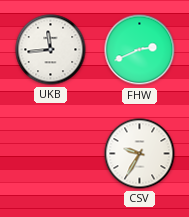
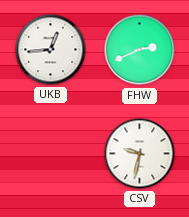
UKB: 11:44 -> 12:44
CSV: 9:35 -> 9:32
